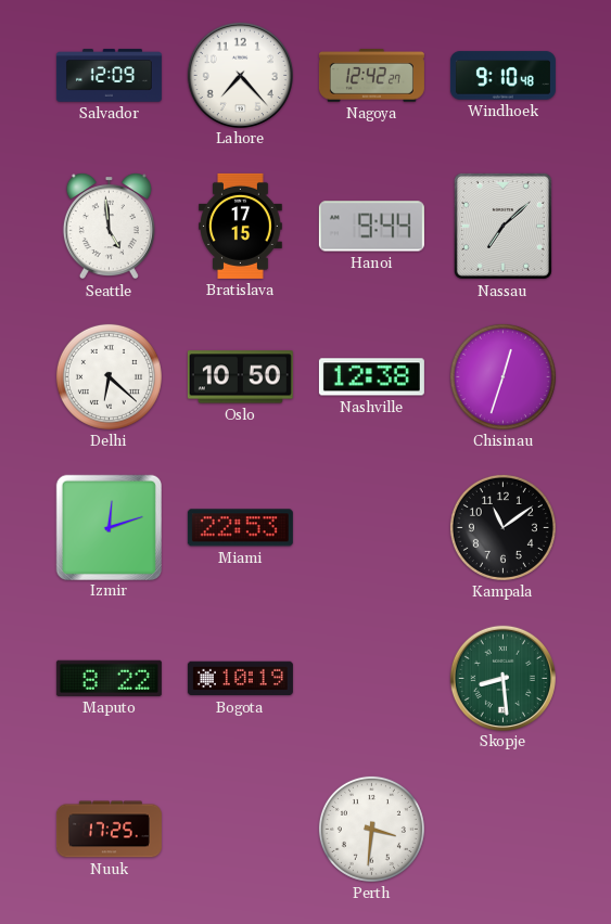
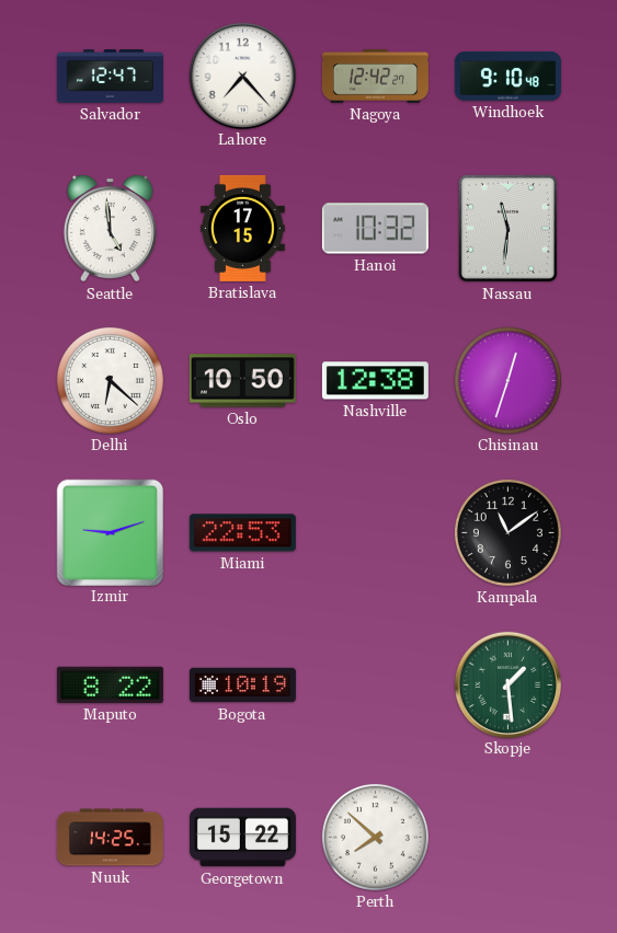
Salvador: 12:09 -> 12:47
Hanoi: 9:44 -> 10:32
Nassau: 7:08 -> 11:31
Izmir: 12:12 -> 9:12
Skopje: 8:29 -> 1:29
Nuuk: 17:25 -> 14:25
Georgetown: none -> 15:22
Perth: 3:31 -> 7:52
